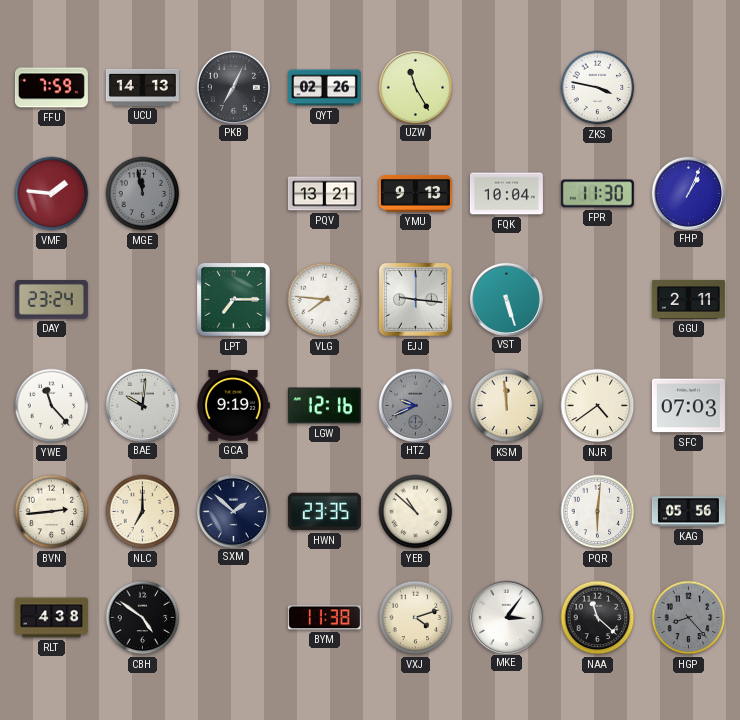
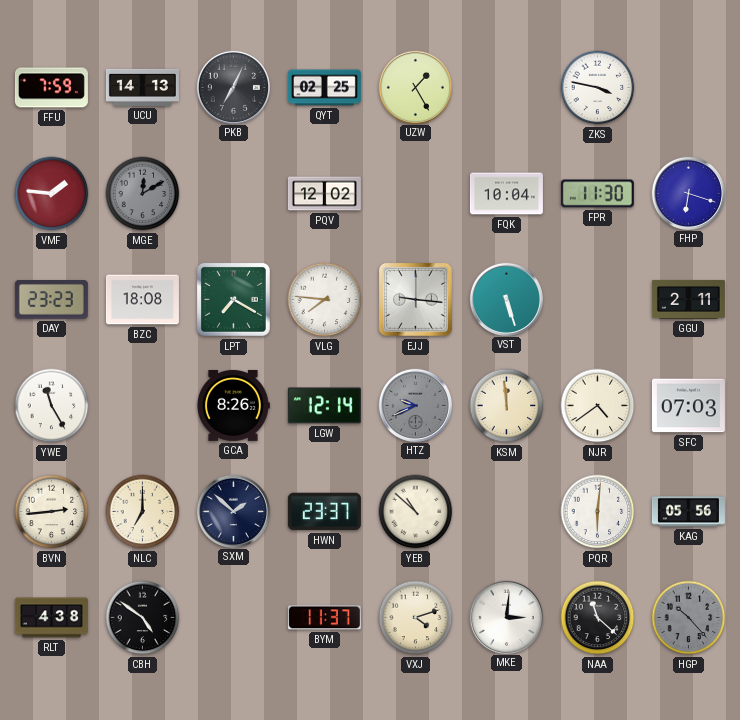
QYT: 02:26 -> 02:25
UZW: 11:25 -> 1:25
MGE: 11:58 -> 12:10
PQV: 13:21 -> 12:02
YMU: 9:13 -> none
FHP: 1:04 -> 6:18
DAY: 23:24 -> 23:23
BZC: none -> 18:08
LPT: 7:15 -> 7:20
YWE: 11:23 -> 11:25
BAE: 10:01 -> none
GCA: 9:19 -> 8:26
LGW: 12:16 -> 12:14
HWN: 23:35 -> 23:37
BYM: 11:38 -> 11:37
MKE: 3:06 -> 3:01
HGP: 8:23 -> 10:23
